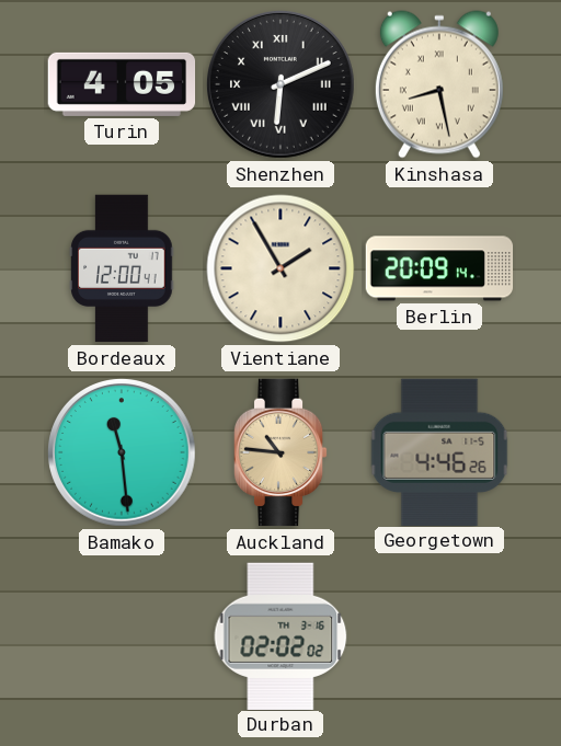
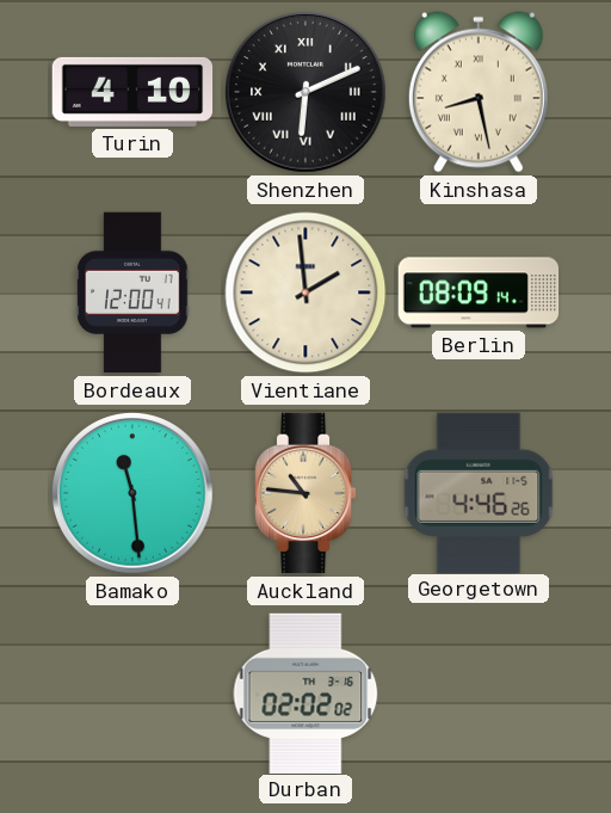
Turin: 4:05 -> 4:10
Vientiane: 1:55 -> 1:59
Berlin: 20:09 -> 08:09
